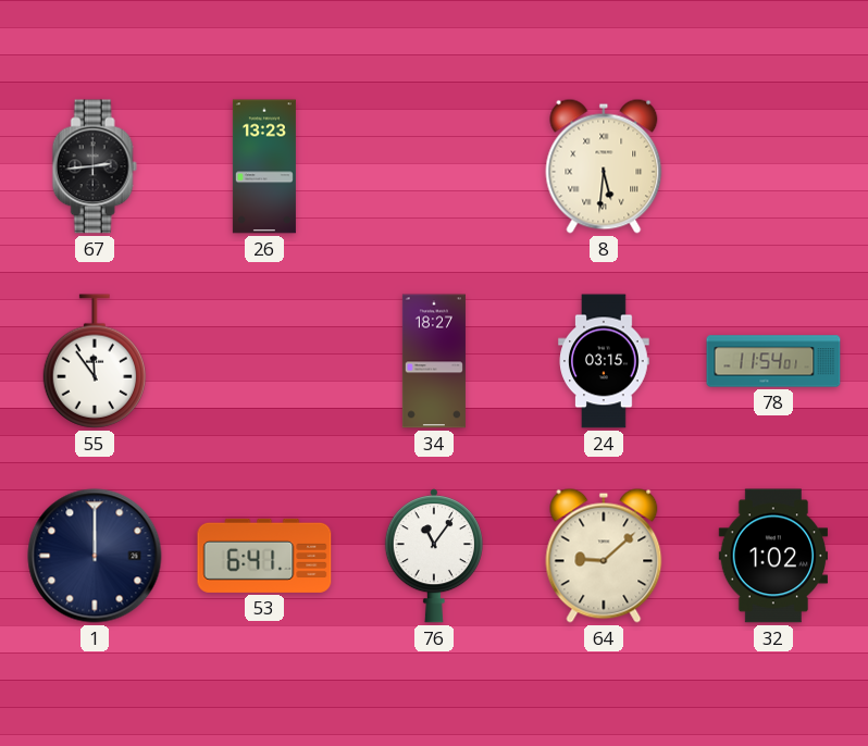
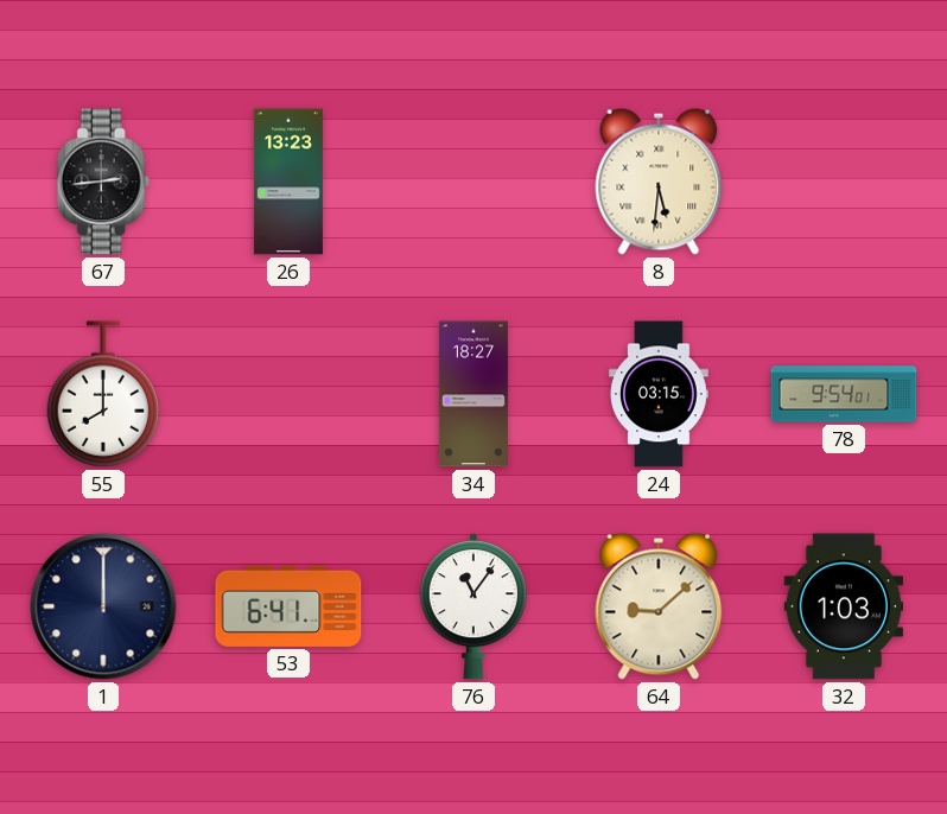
55: 11:54 -> 8:00
78: 11:54 -> 9:54
32: 1:02 -> 1:03
